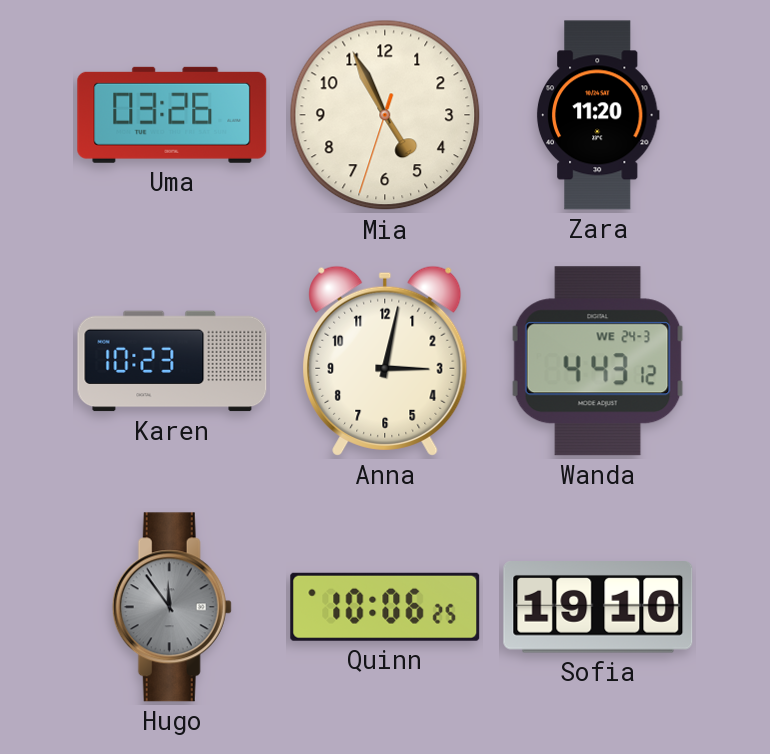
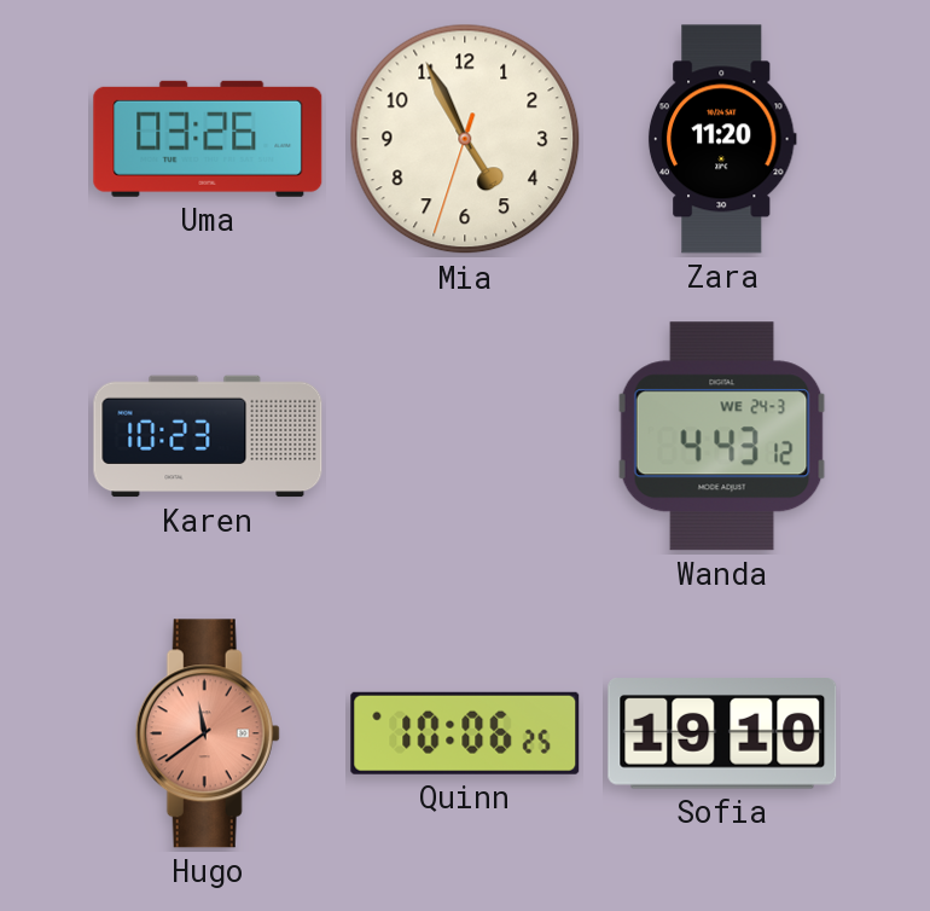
Anna: 3:02 -> none
Hugo: 11:54 -> 11:39
Hugo dial: grey -> salmon
